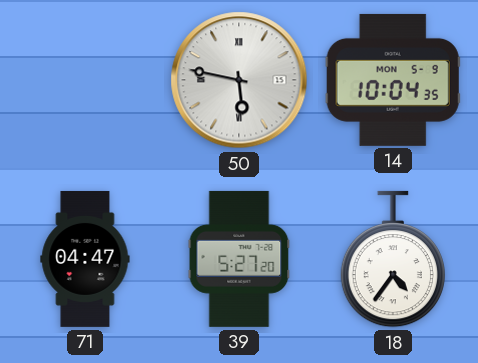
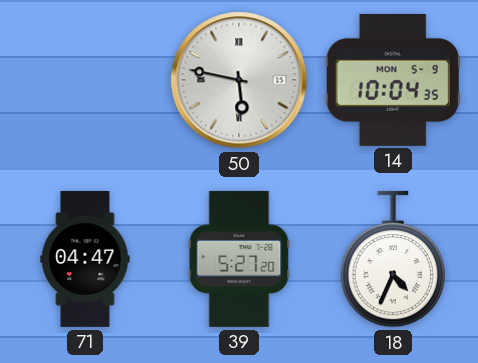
18: 4:36 -> 4:34
